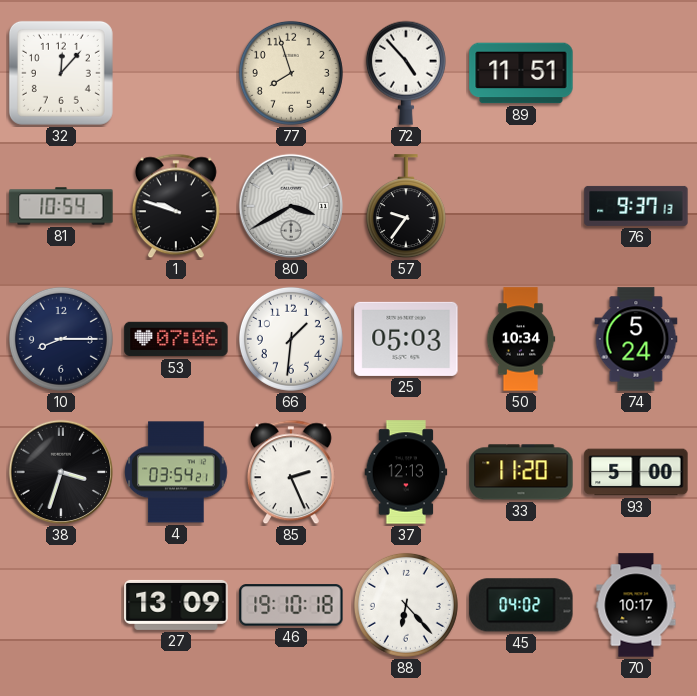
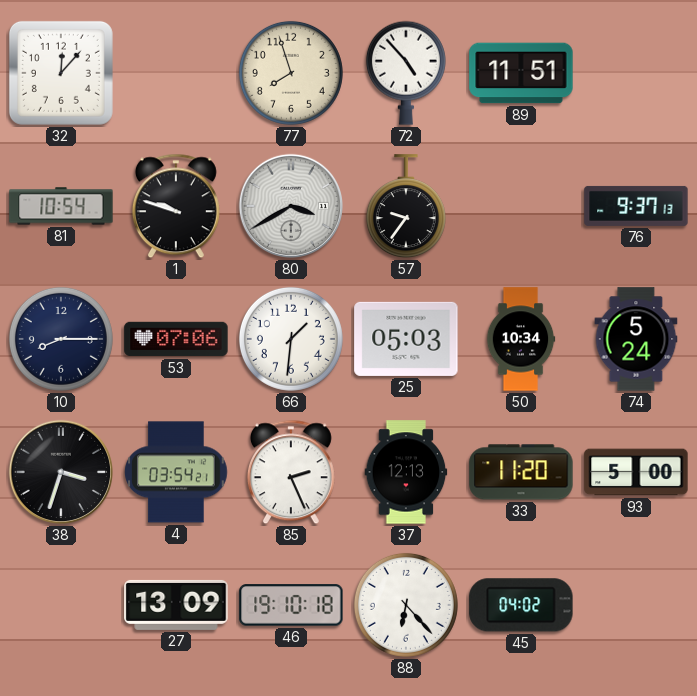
70: 10:17 -> none
